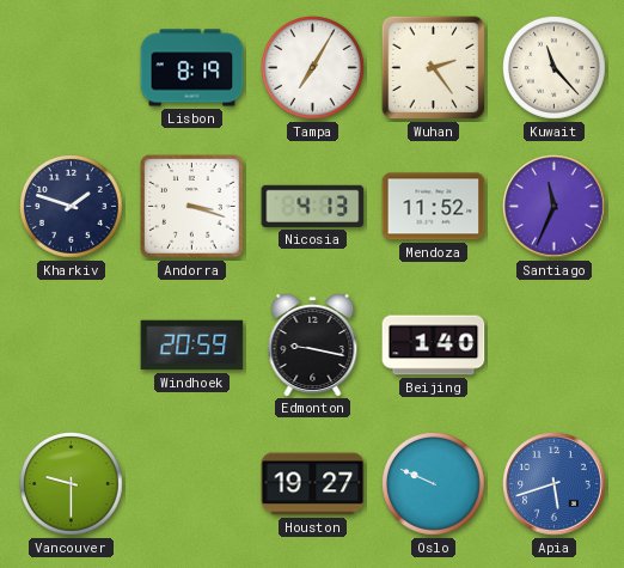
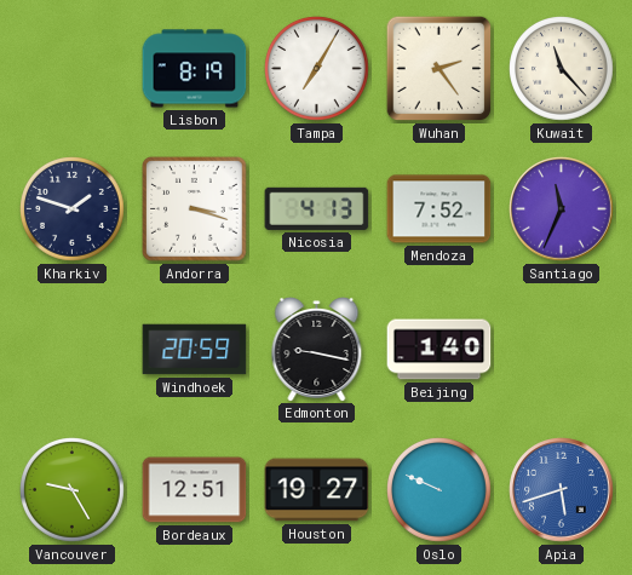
Mendoza: 11:52 -> 7:52
Vancouver: 9:30 -> 9:25
Bordeaux: none -> 12:51
